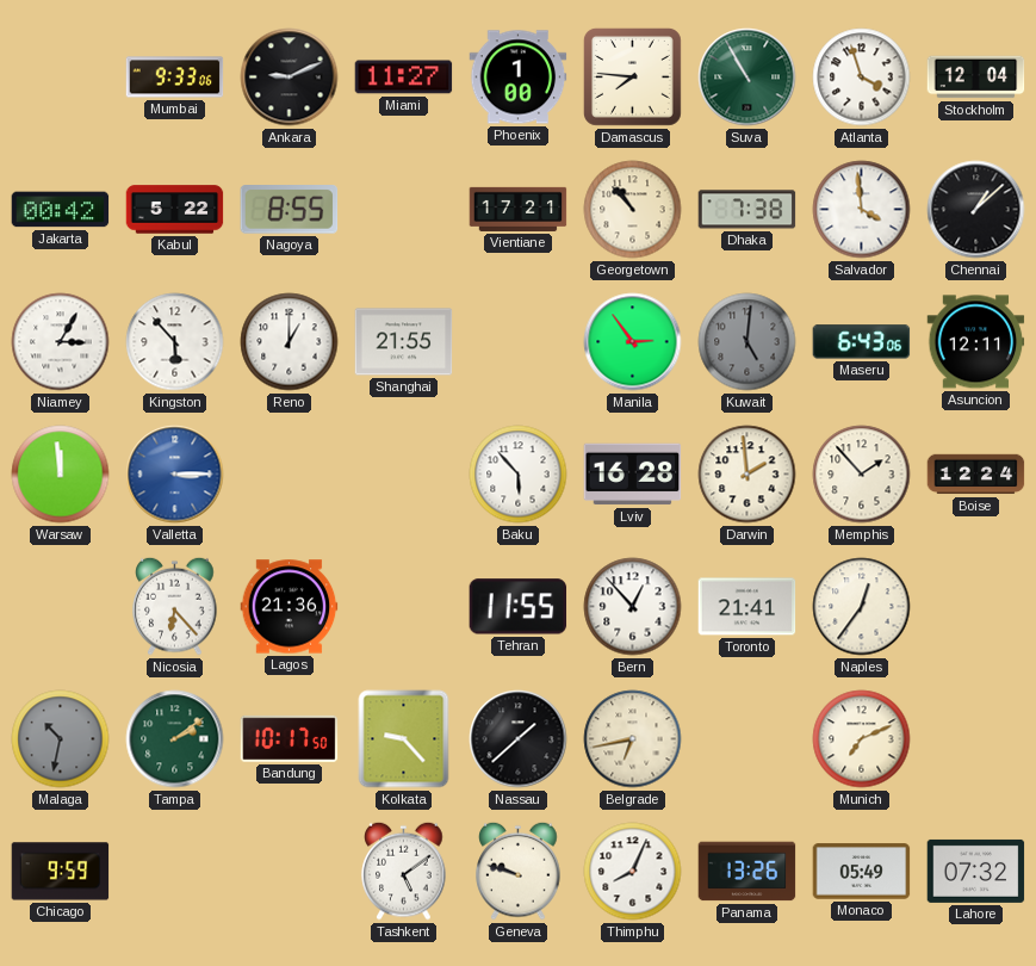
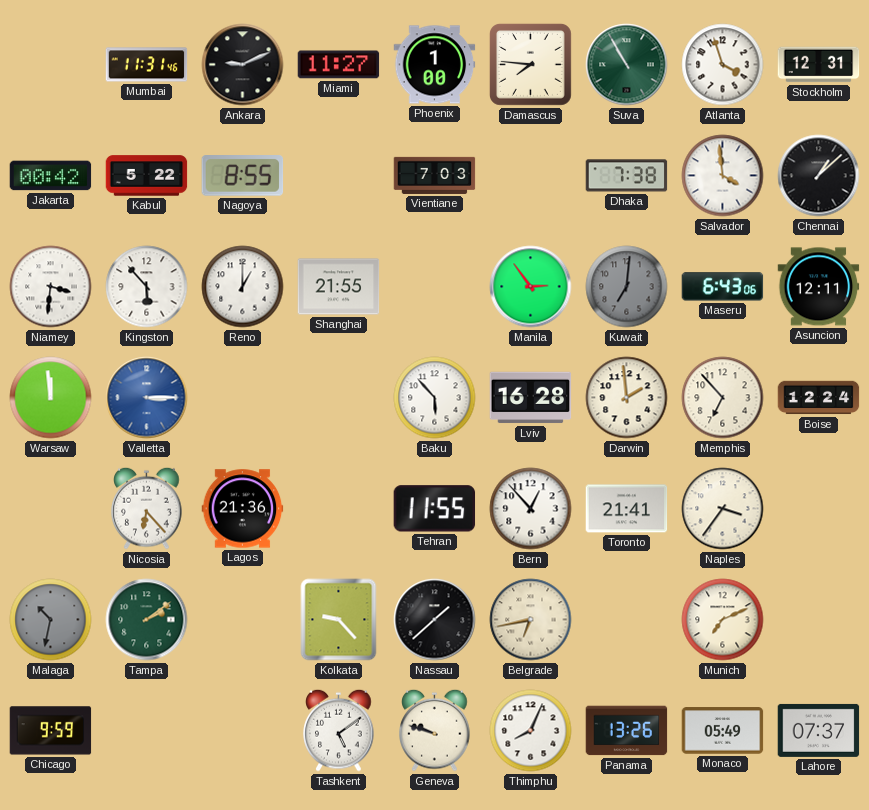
Mumbai: 9:33 -> 11:31
Stockholm: 12:04 -> 12:31
Vientiane: 17:21 -> 7:03
Georgetown: 10:53 -> none
Niamey: 3:05 -> 3:31
Kuwait: 5:01 -> 7:01
Memphis: 1:53 -> 6:53
Naples: 12:36 -> 3:36
Bandung: 10:17 -> none
Lahore: 07:32 -> 07:37
